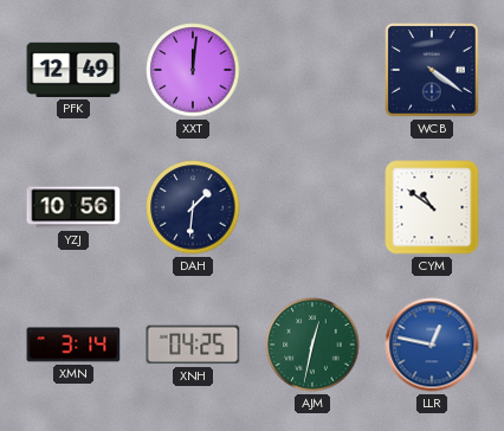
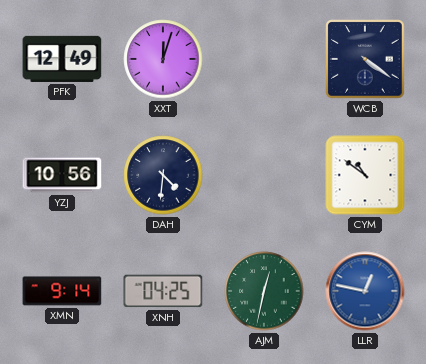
XXT: 12:01 -> 12:03
DAH: 1:31 -> 4:31
XMN: 3:14 -> 9:14
